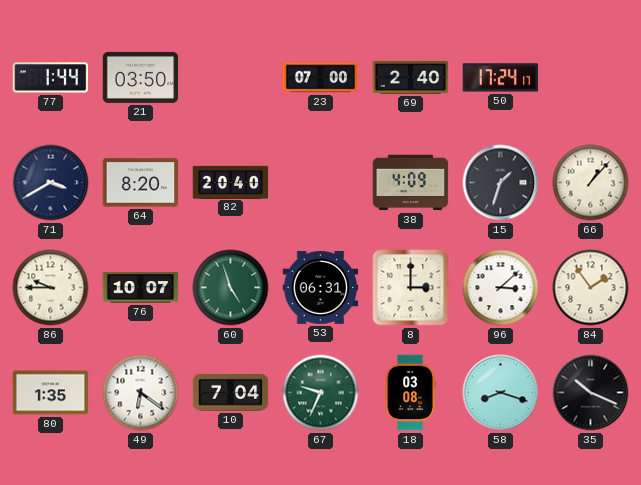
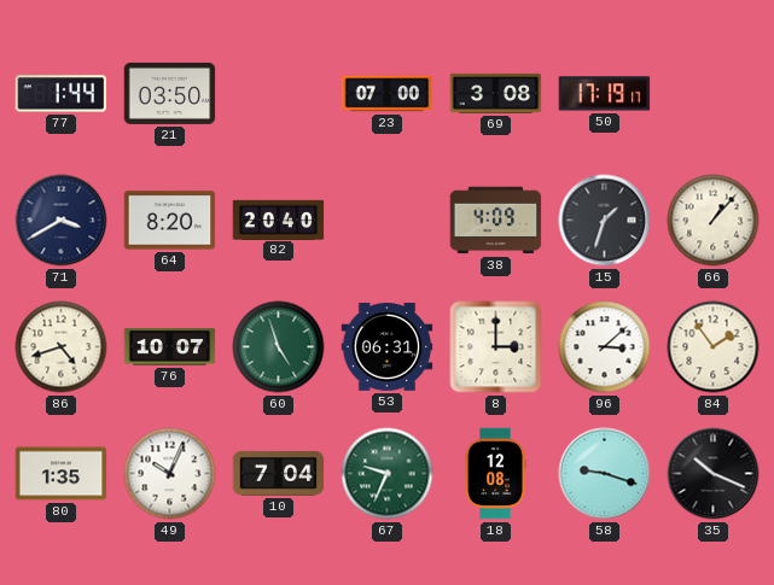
69: 2:40 -> 3:08
50: 17:24 -> 17:19
86: 9:45 -> 4:42
49: 6:21 -> 10:04
18: 03:08 -> 12:08
58: 8:18 -> 9:18
